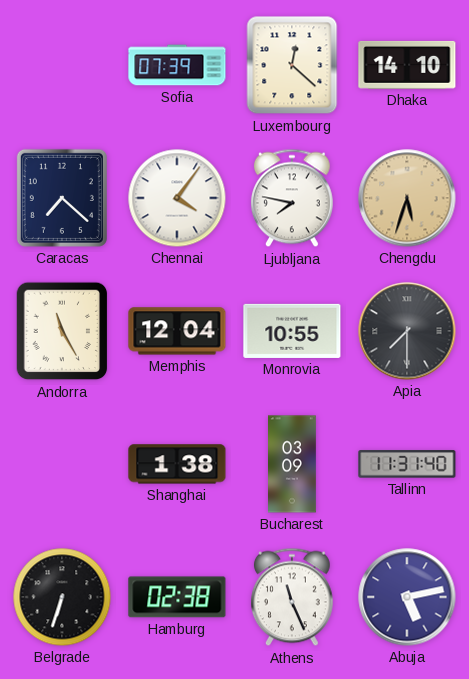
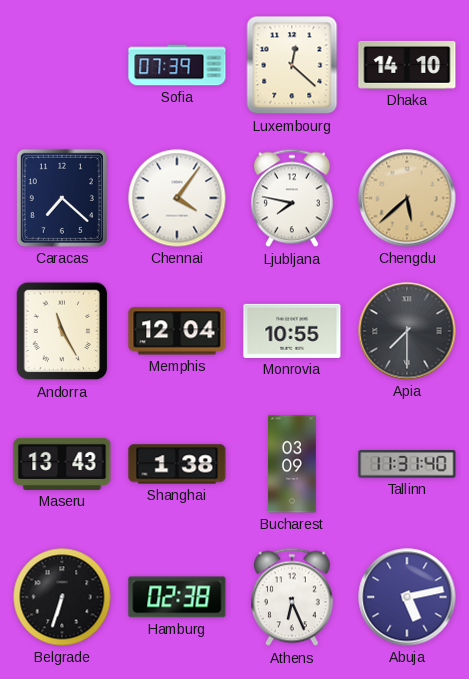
Chengdu: 5:33 -> 5:38
Maseru: none -> 13:43
Athens: 11:26 -> 6:26
